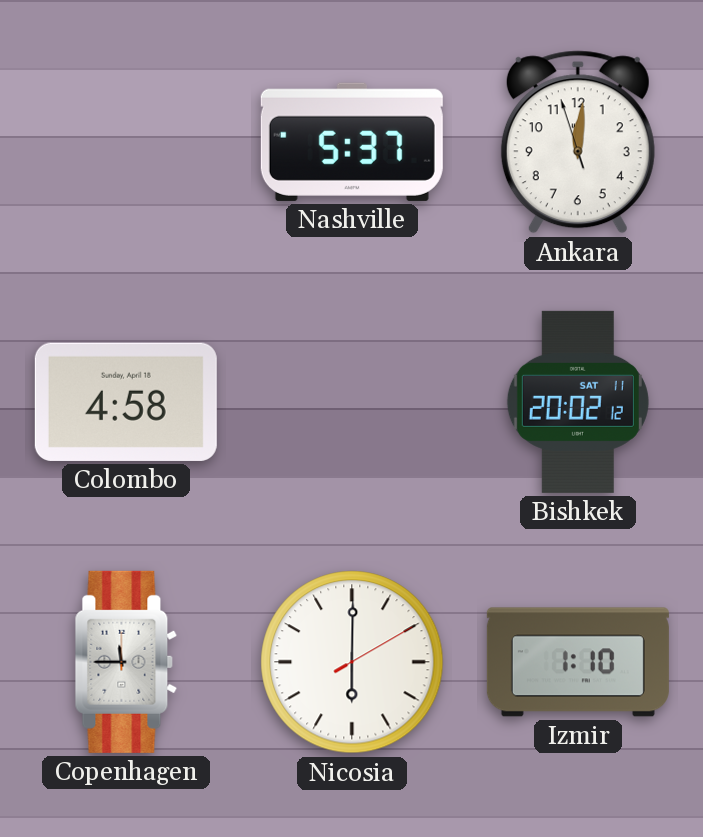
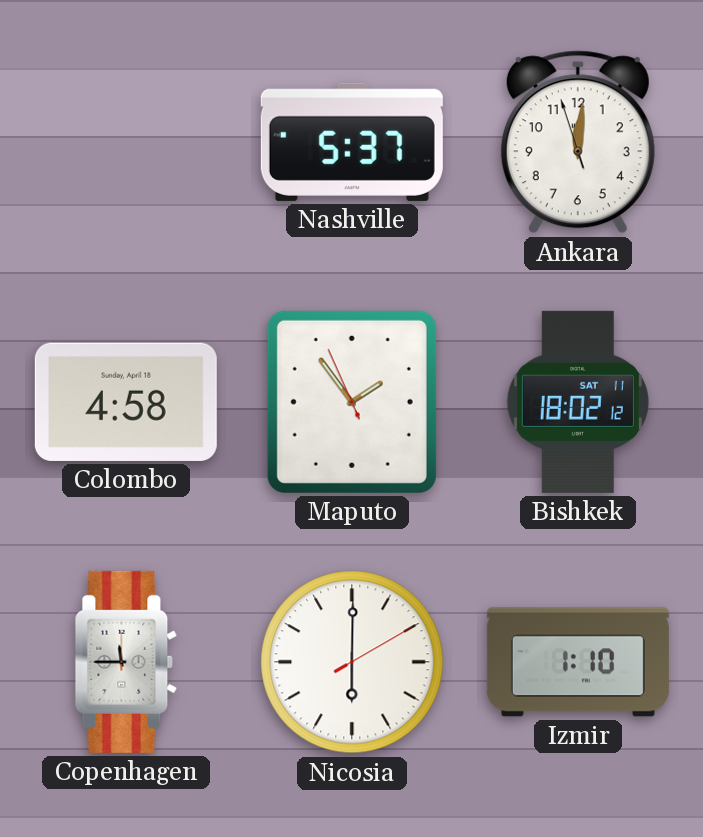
Maputo: none -> 1:53
Bishkek: 20:02 -> 18:02
